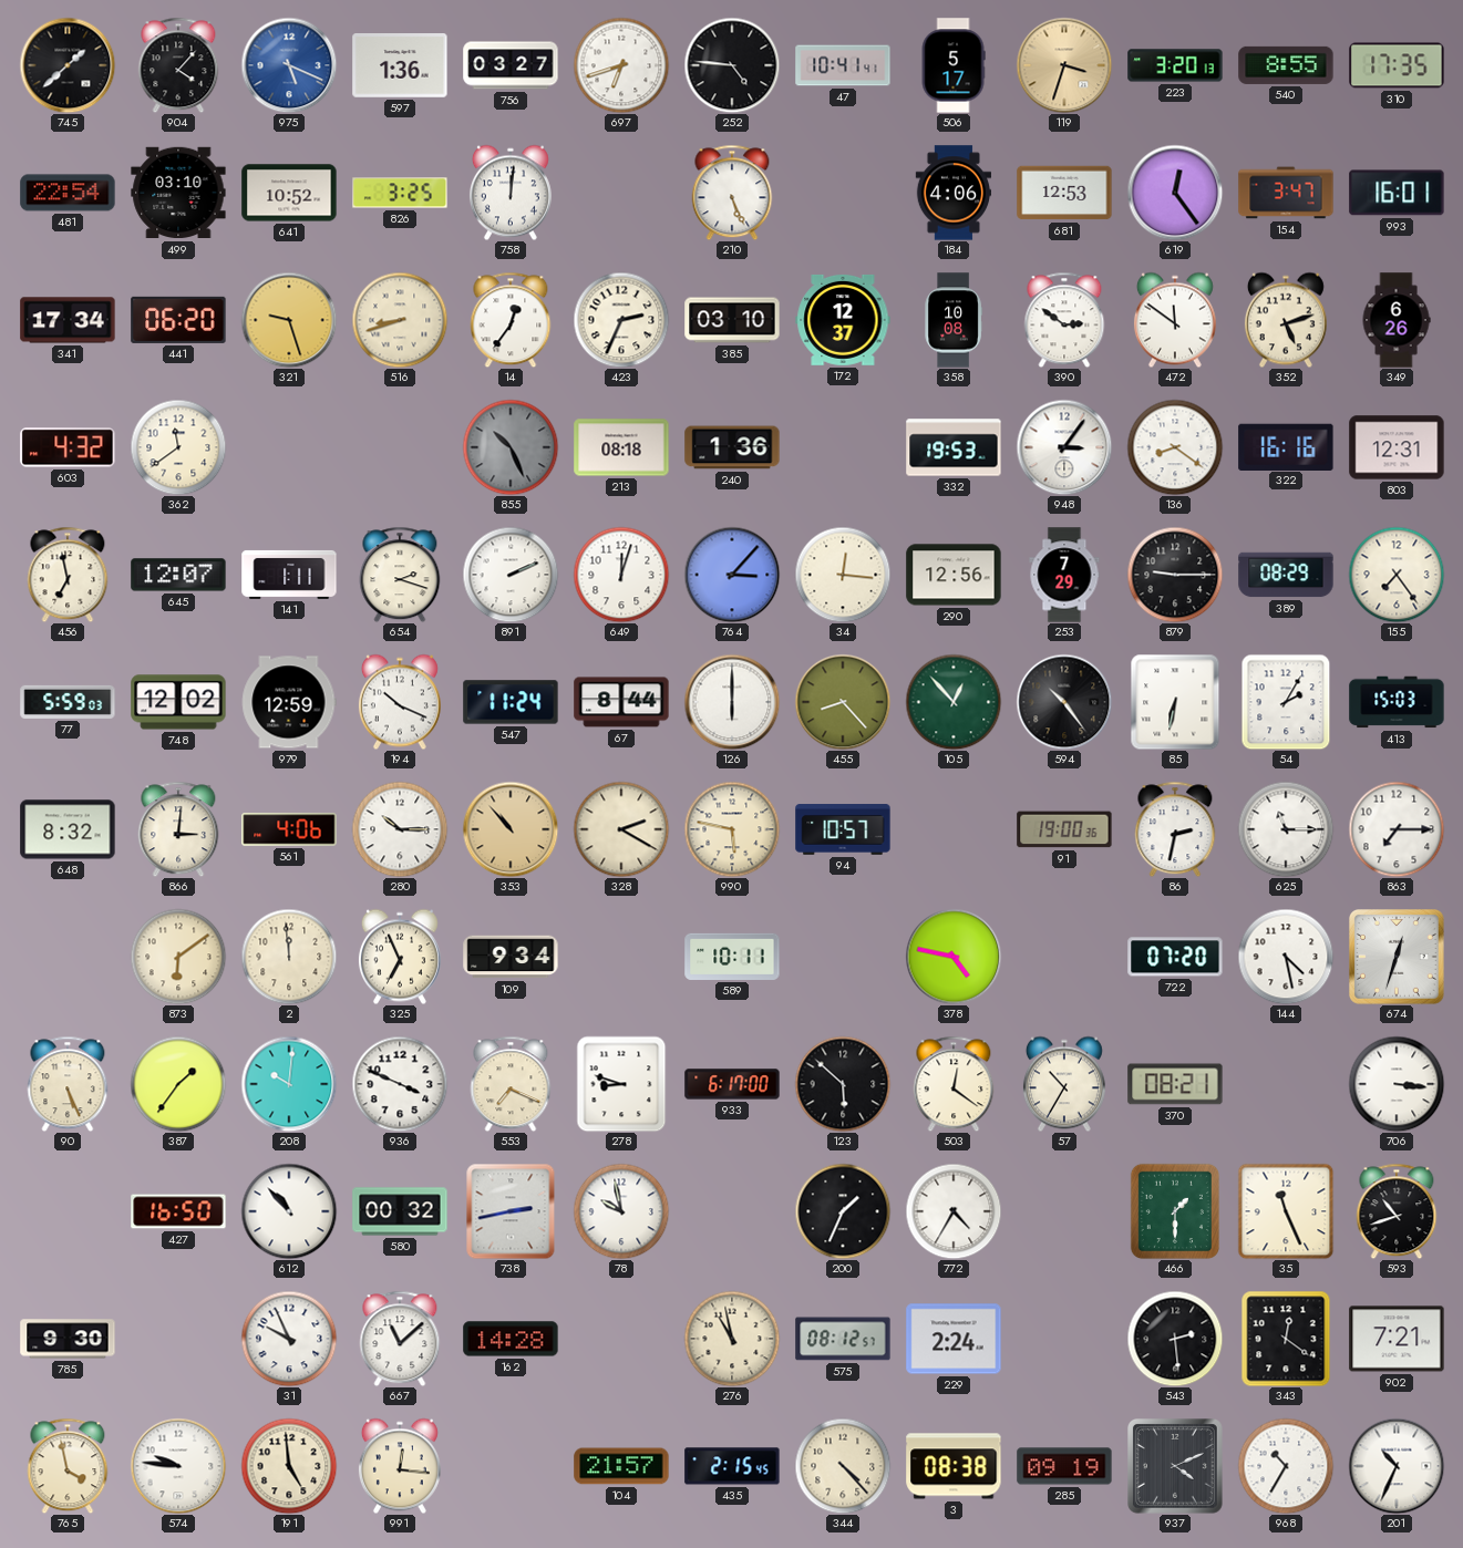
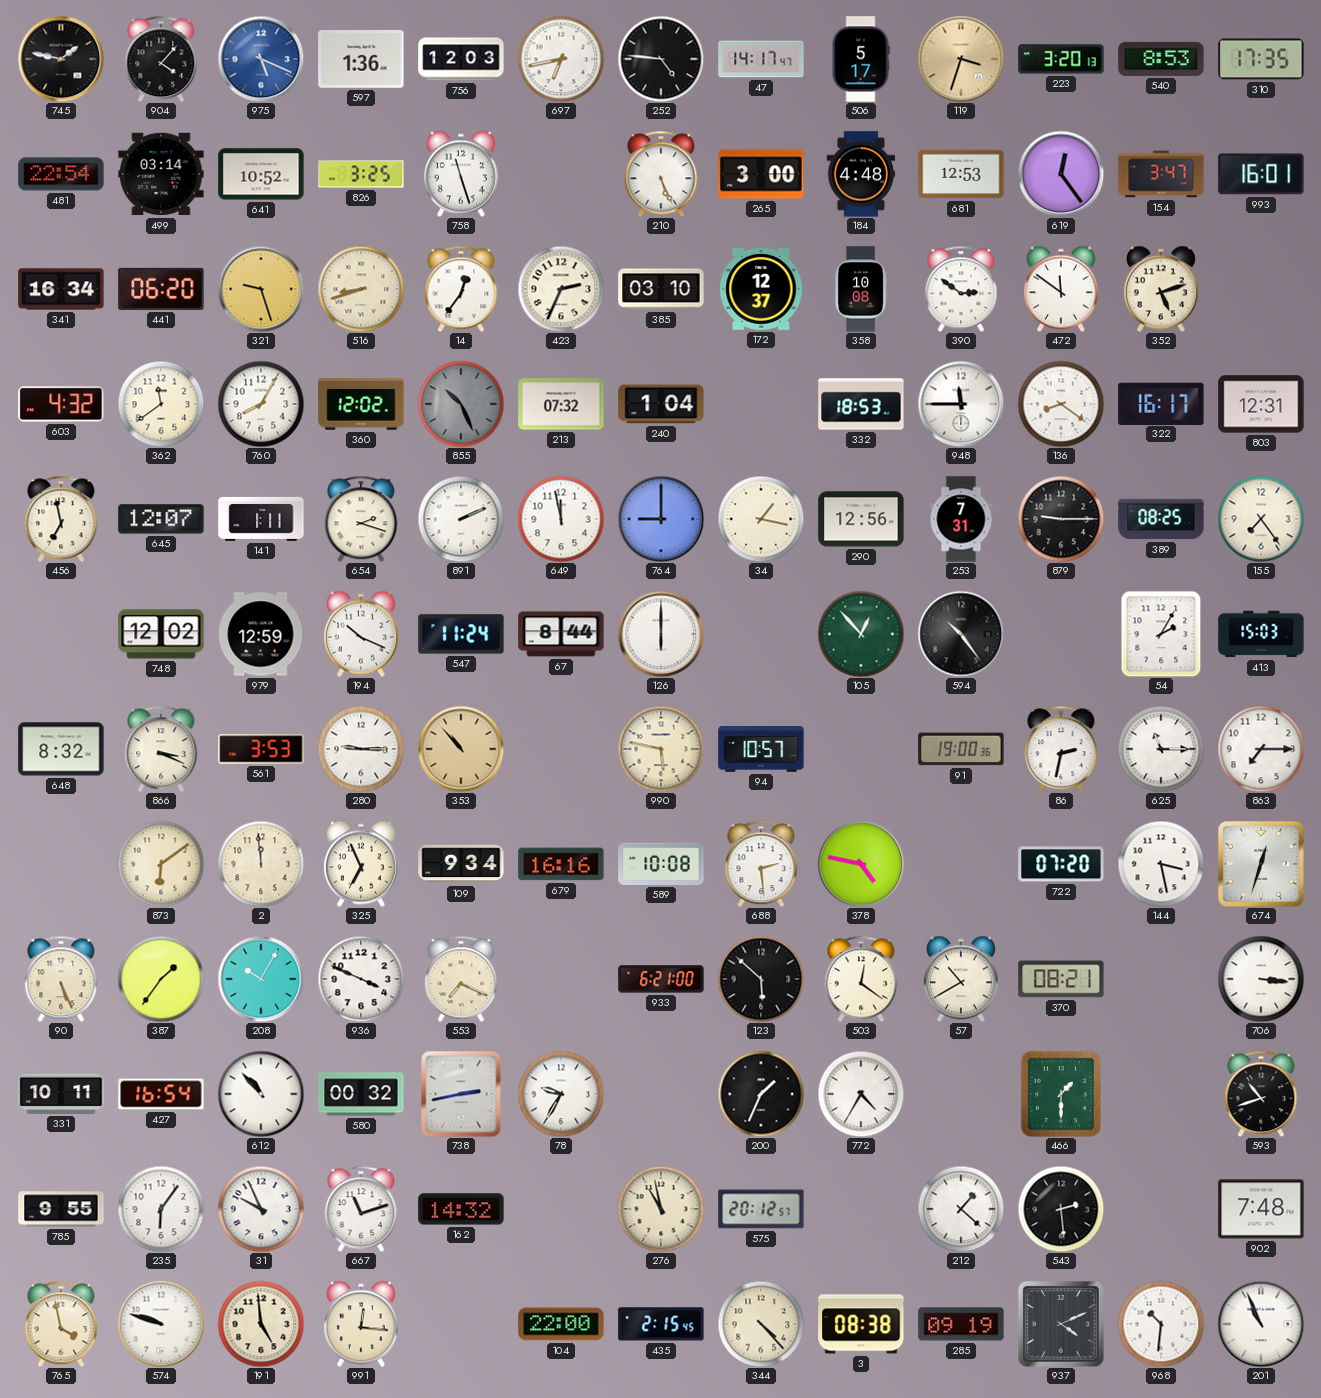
745: 1:38 -> 1:47
756: 03:27 -> 12:03
697: 6:42 -> 6:43
47: 10:41 -> 14:17
540: 8:55 -> 8:53
499: 03:10 -> 03:14
758: 12:01 -> 11:27
265: none -> 3:00
184: 4:06 -> 4:48
341: 17:34 -> 16:34
349: 6:26 -> none
760: none -> 8:05
360: none -> 12:02
213: 08:18 -> 07:32
240: 1:36 -> 1:04
332: 19:53 -> 18:53
948: 3:06 -> 11:45
322: 16:16 -> 16:17
649: 12:03 -> 11:58
764: 3:07 -> 9:00
34: 12:16 -> 1:17
253: 7:29 -> 7:31
389: 08:29 -> 08:25
77: 5:59 -> none
455: 8:23 -> none
85: 6:32 -> none
866: 3:01 -> 3:19
561: 4:06 -> 3:53
280: 10:15 -> 9:15
328: 2:20 -> none
679: none -> 16:16
589: 10:11 -> 10:08
688: none -> 2:29
144: 4:28 -> 3:28
208: 10:01 -> 10:05
278: 8:48 -> none
933: 6:17 -> 6:21
57: 10:35 -> 10:40
331: none -> 10:11
427: 16:50 -> 16:54
78: 9:58 -> 9:35
35: 11:26 -> none
785: 9:30 -> 9:55
235: none -> 6:06
667: 11:08 -> 11:12
162: 14:28 -> 14:32
575: 08:12 -> 20:12
229: 2:24 -> none
212: none -> 1:22
343: 12:21 -> none
902: 7:21 -> 7:48
574: 9:46 -> 9:48
104: 21:57 -> 22:00
968: 10:35 -> 10:31
201: 10:34 -> 10:56
